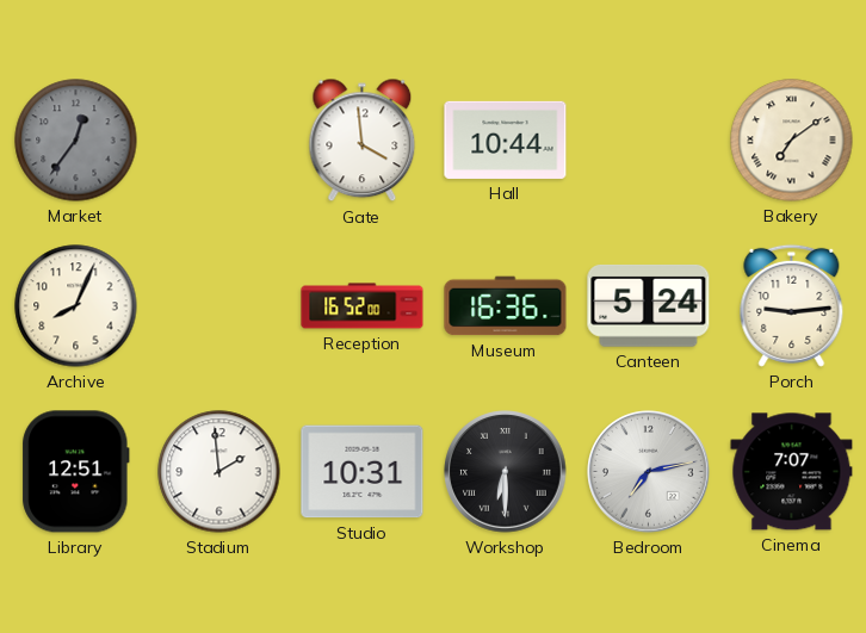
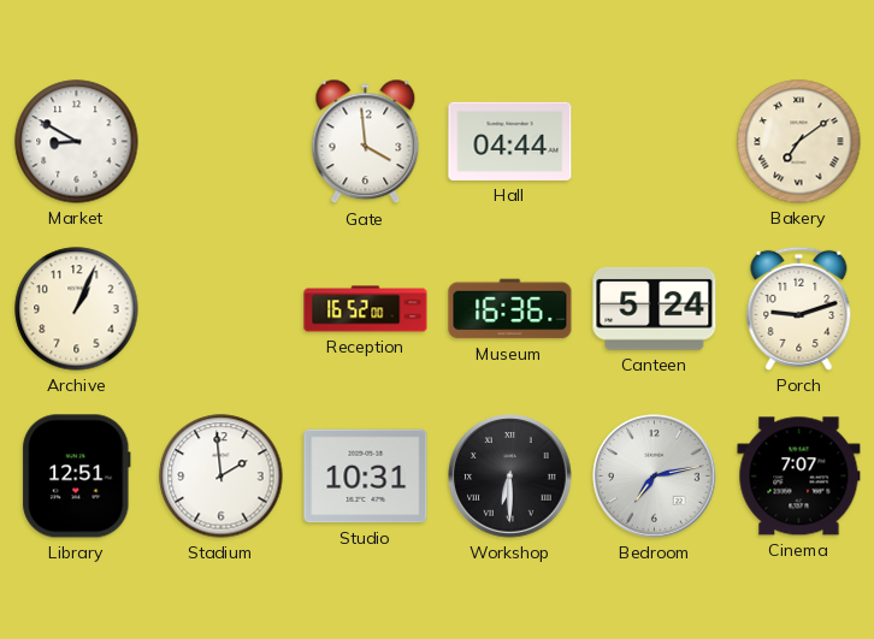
Market: 12:36 -> 8:50
Market dial: grey -> white
Hall: 10:44 -> 04:44
Archive: 8:04 -> 1:04
Porch: 9:14 -> 9:12
